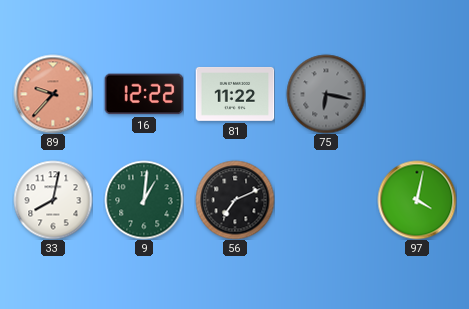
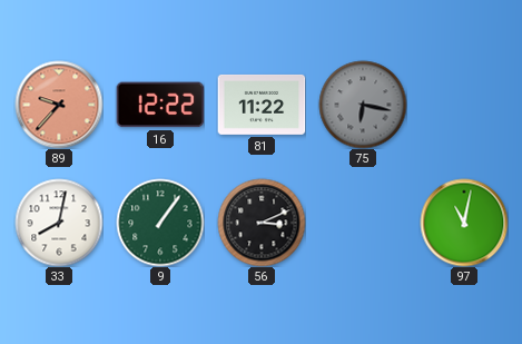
9: 1:01 -> 1:06
56: 7:11 -> 3:11
97: 4:02 -> 11:02
